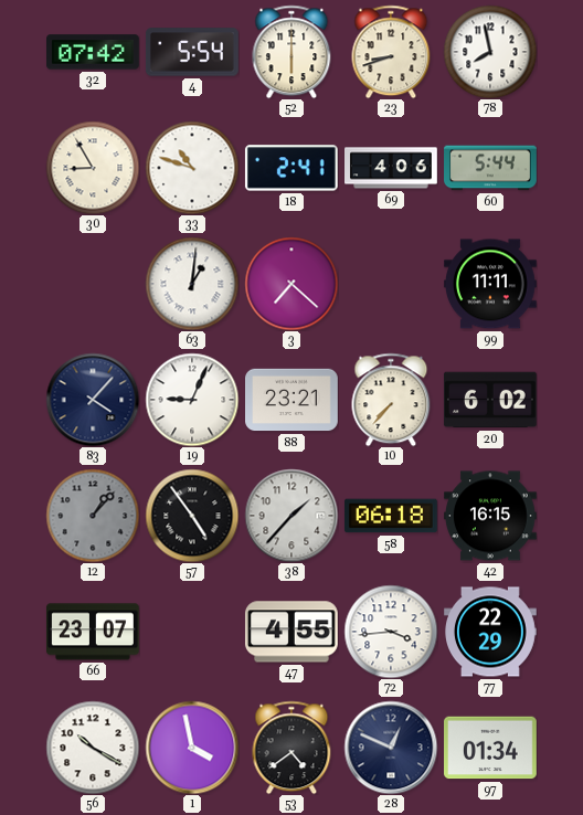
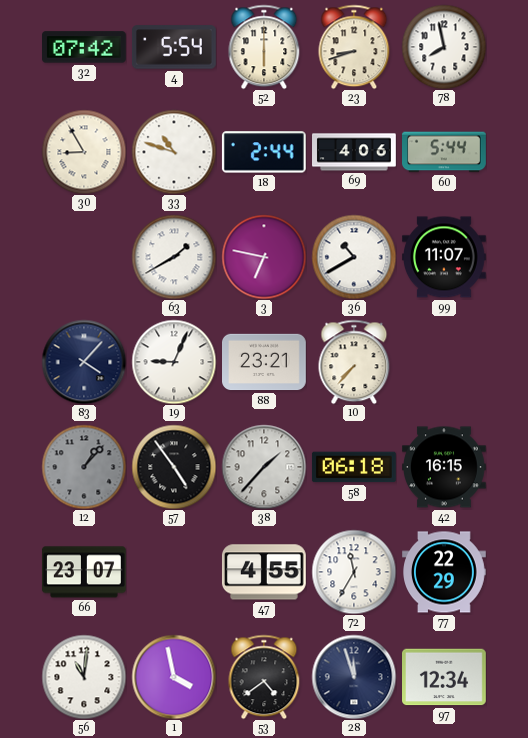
18: 2:41 -> 2:44
63: 1:01 -> 1:40
3: 7:22 -> 6:47
36: none -> 10:40
99: 11:11 -> 11:07
20: 6:02 -> none
72: 3:44 -> 11:35
56: 10:20 -> 11:01
28: 12:49 -> 11:57
97: 01:34 -> 12:34
